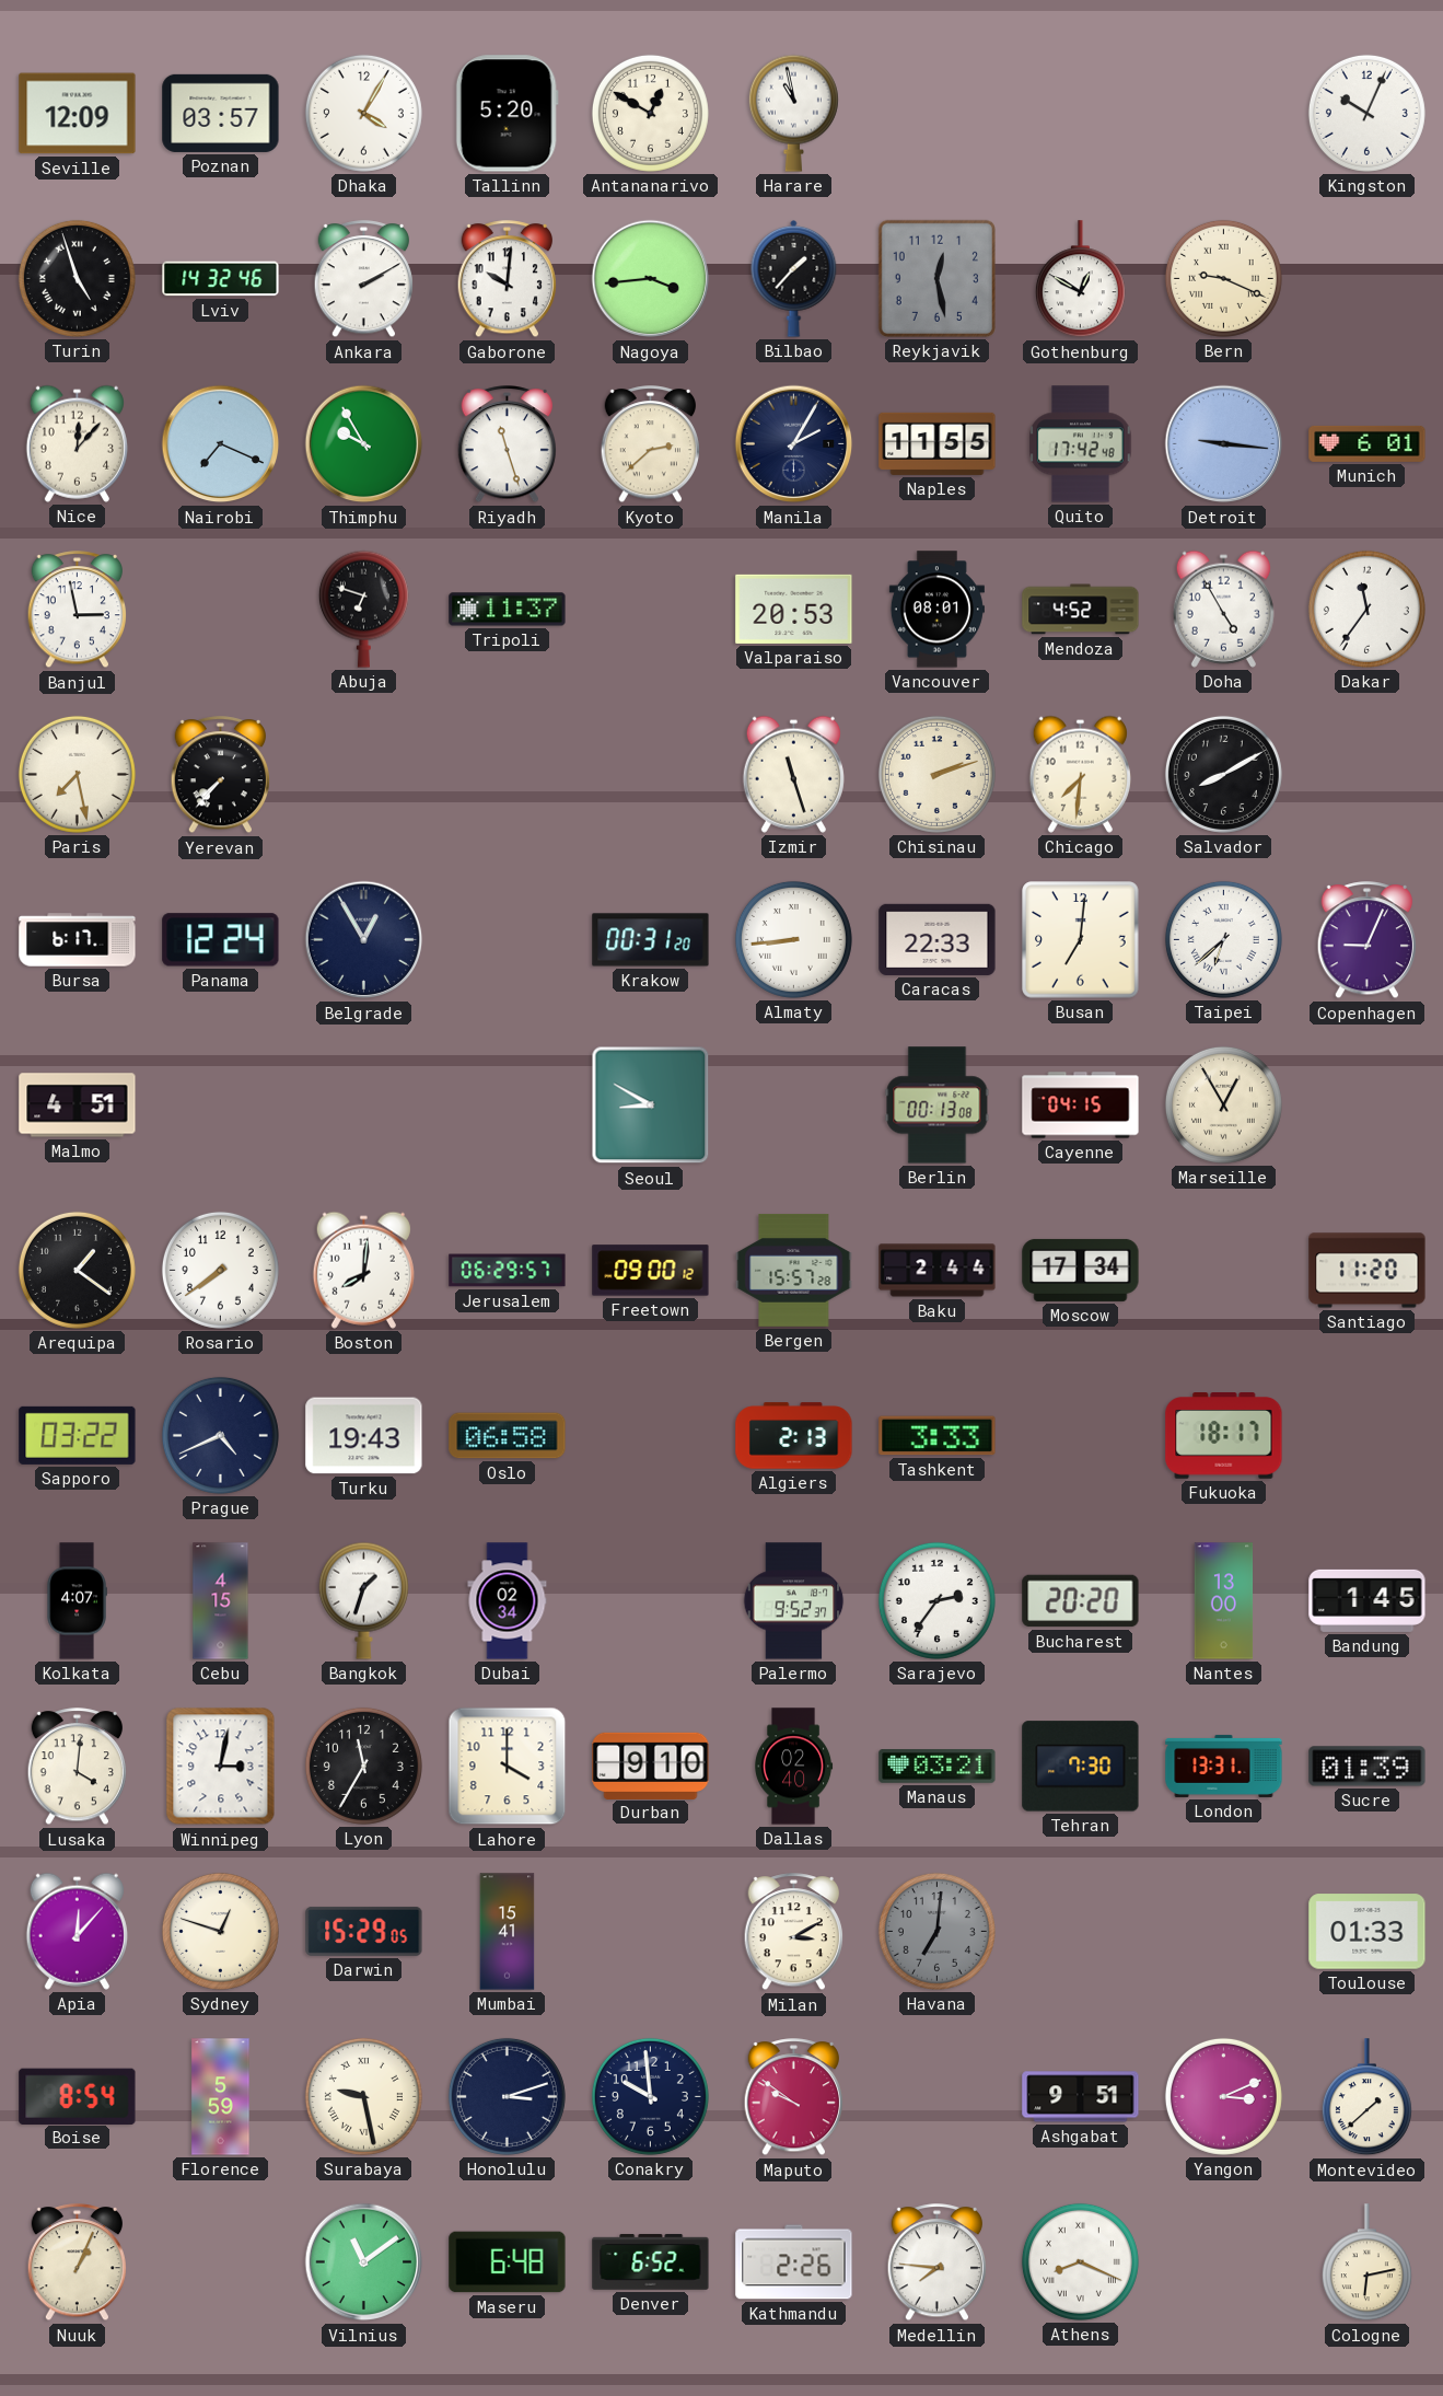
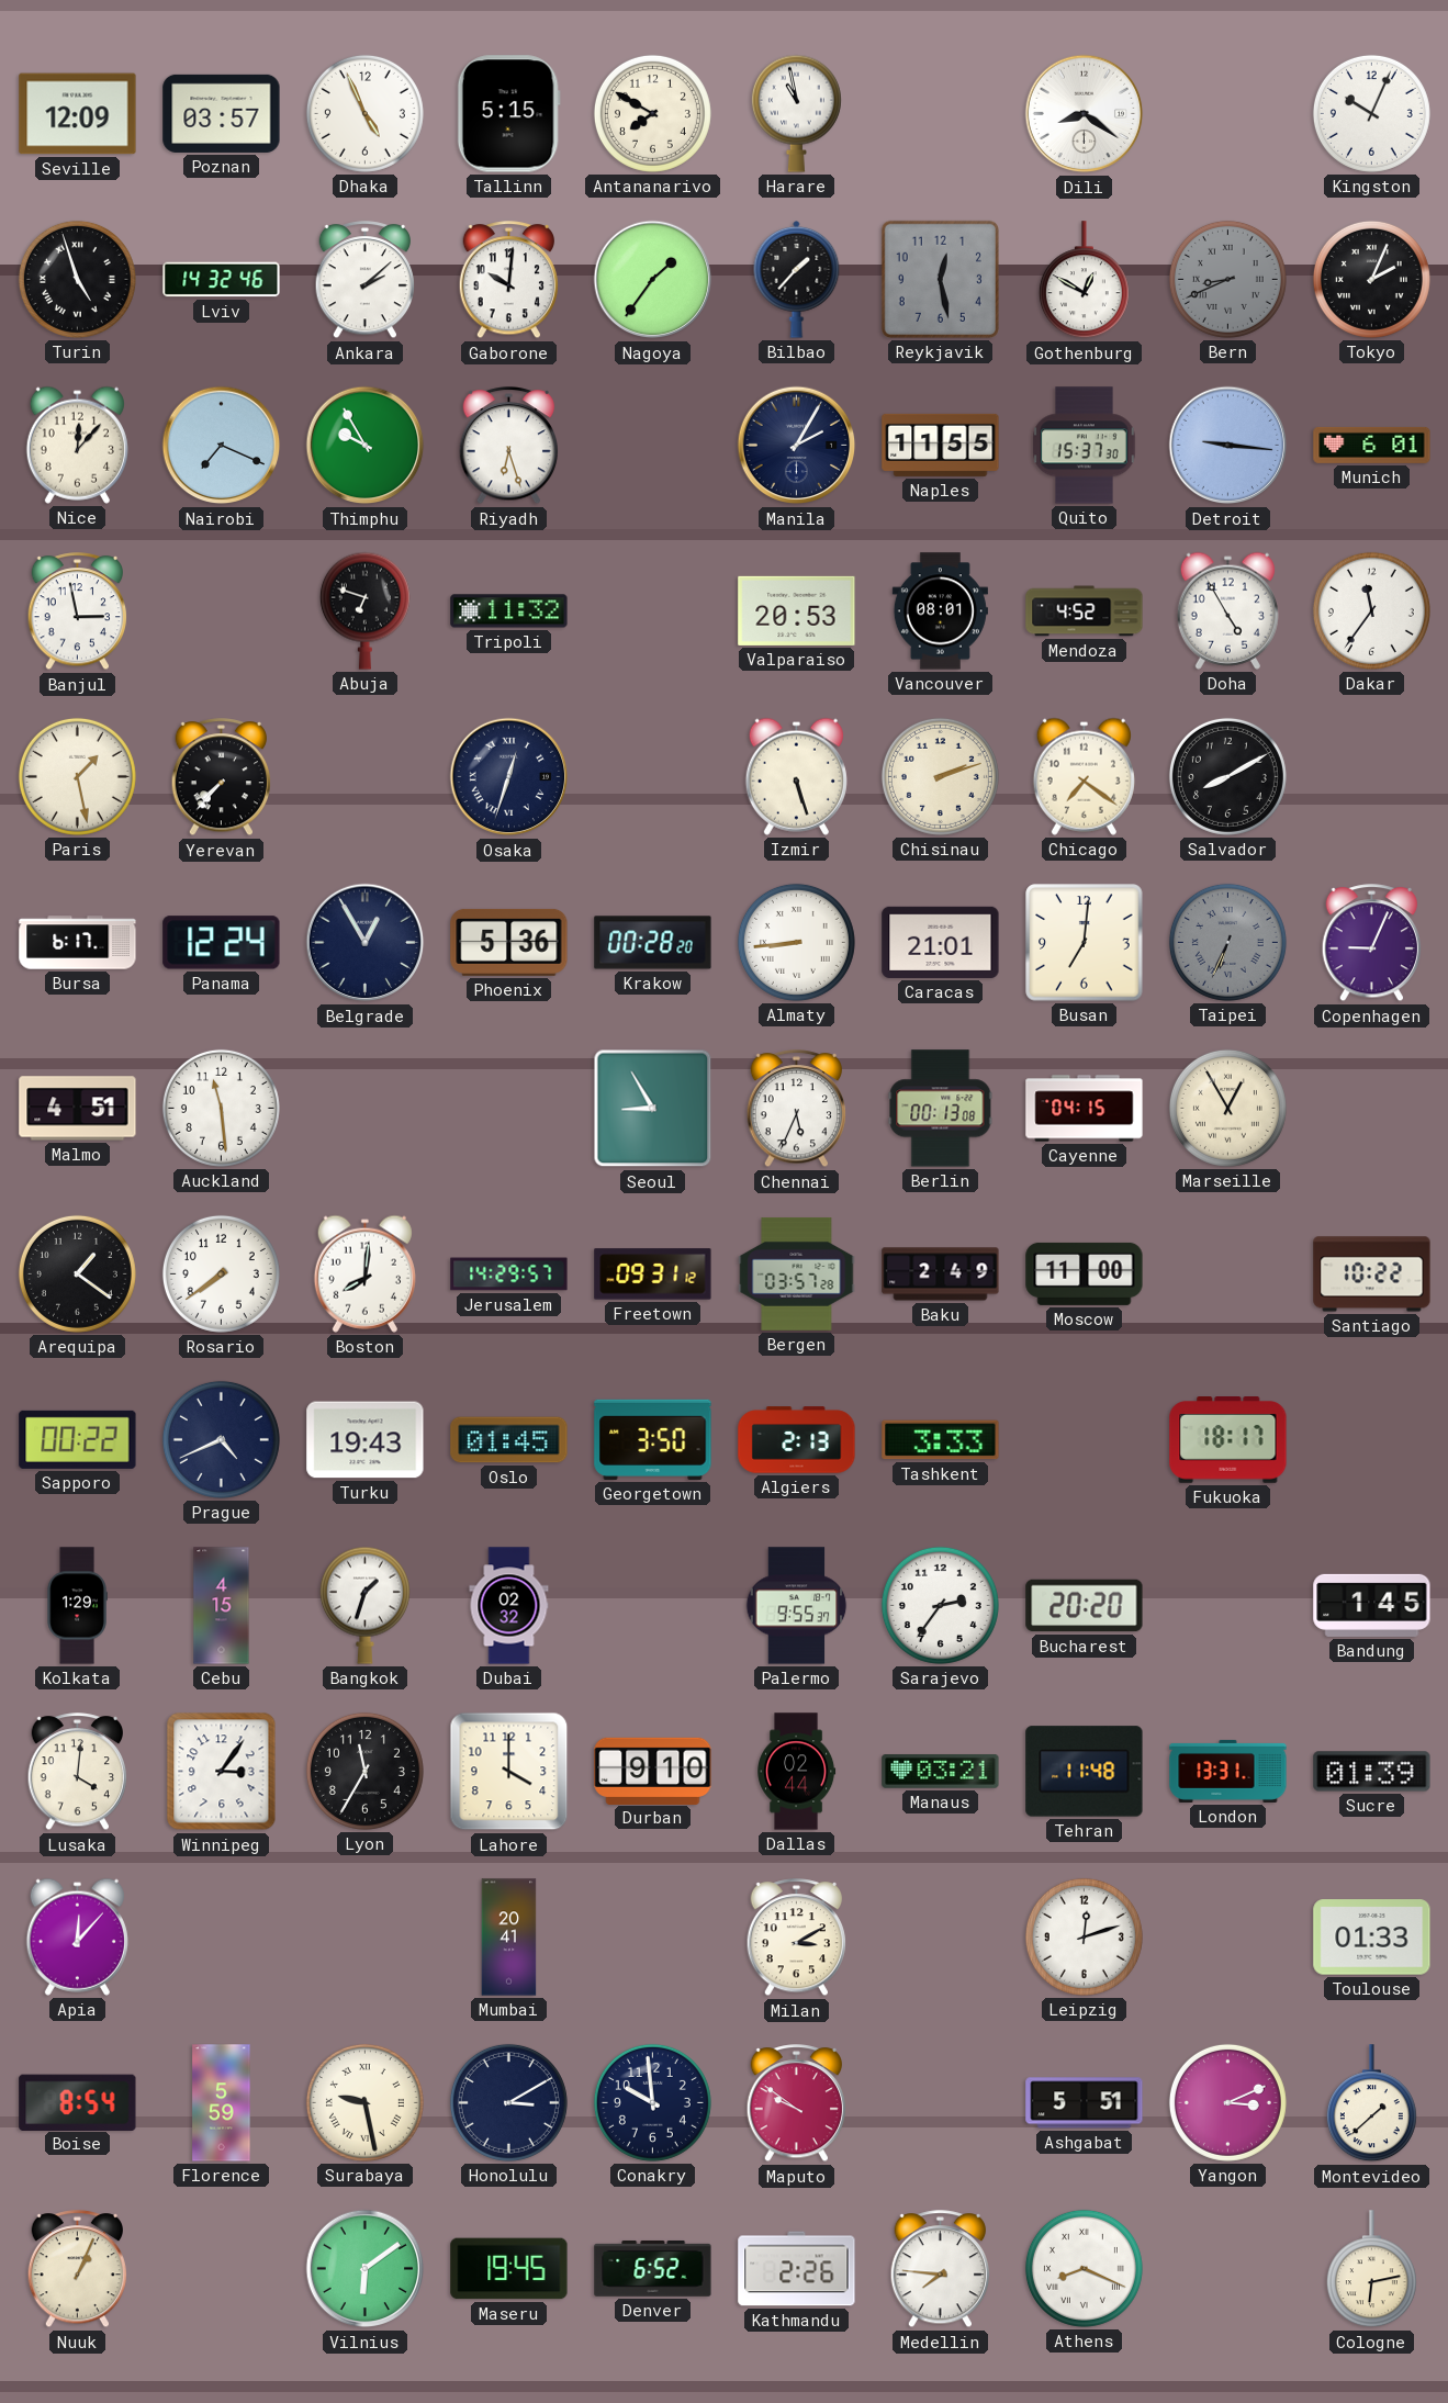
Dhaka: 4:05 -> 4:56
Tallinn: 5:20 -> 5:15
Antananarivo: 12:50 -> 7:50
Dili: none -> 8:21
Ankara: 2:10 -> 2:08
Nagoya: 3:44 -> 1:36
Bern: 9:19 -> 8:41
Bern dial: cream -> grey
Tokyo: none -> 2:04
Riyadh: 11:27 -> 6:27
Kyoto: 2:38 -> none
Quito: 17:42 -> 15:37
Tripoli: 11:37 -> 11:32
Paris: 7:28 -> 1:28
Osaka: none -> 12:33
Izmir: 11:27 -> 5:27
Chicago: 7:31 -> 7:21
Phoenix: none -> 5:36
Krakow: 00:31 -> 00:28
Caracas: 22:33 -> 21:01
Taipei: 6:38 -> 6:34
Taipei dial: white -> grey
Auckland: none -> 11:29
Seoul: 8:50 -> 8:55
Chennai: none -> 5:34
Jerusalem: 06:29 -> 14:29
Freetown: 09:00 -> 09:31
Bergen: 15:57 -> 03:57
Baku: 2:44 -> 2:49
Moscow: 17:34 -> 11:00
Santiago: 11:20 -> 10:22
Sapporo: 03:22 -> 00:22
Oslo: 06:58 -> 01:45
Georgetown: none -> 3:50
Kolkata: 4:07 -> 1:29
Dubai: 02:34 -> 02:32
Palermo: 9:52 -> 9:55
Nantes: 13:00 -> none
Winnipeg: 3:02 -> 3:06
Dallas: 02:40 -> 02:44
Tehran: 7:30 -> 11:48
Sydney: 12:48 -> none
Darwin: 15:29 -> none
Mumbai: 15:41 -> 20:41
Havana: 7:01 -> none
Leipzig: none -> 12:12
Honolulu: 3:12 -> 3:10
Ashgabat: 9:51 -> 5:51
Vilnius: 11:09 -> 6:09
Maseru: 6:48 -> 19:45
